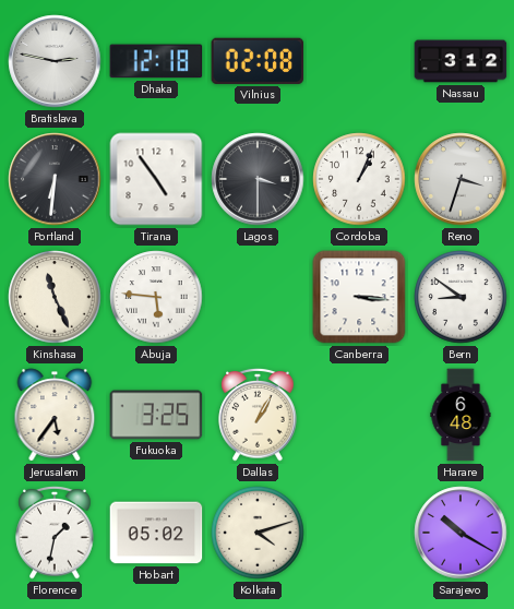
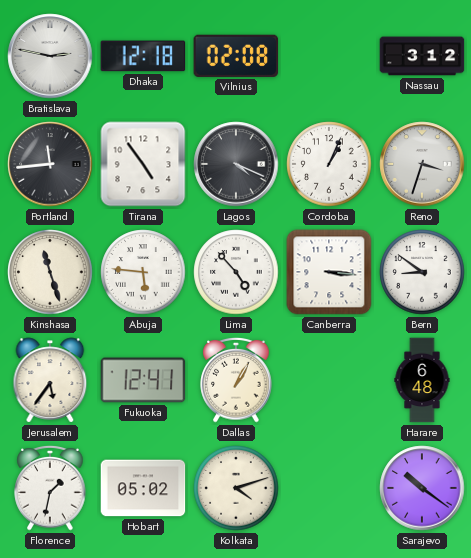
Portland: 6:31 -> 11:44
Lagos: 3:30 -> 4:19
Kinshasa: 11:26 -> 11:27
Lima: none -> 4:53
Fukuoka: 3:25 -> 12:41
Sarajevo: 10:20 -> 10:21
